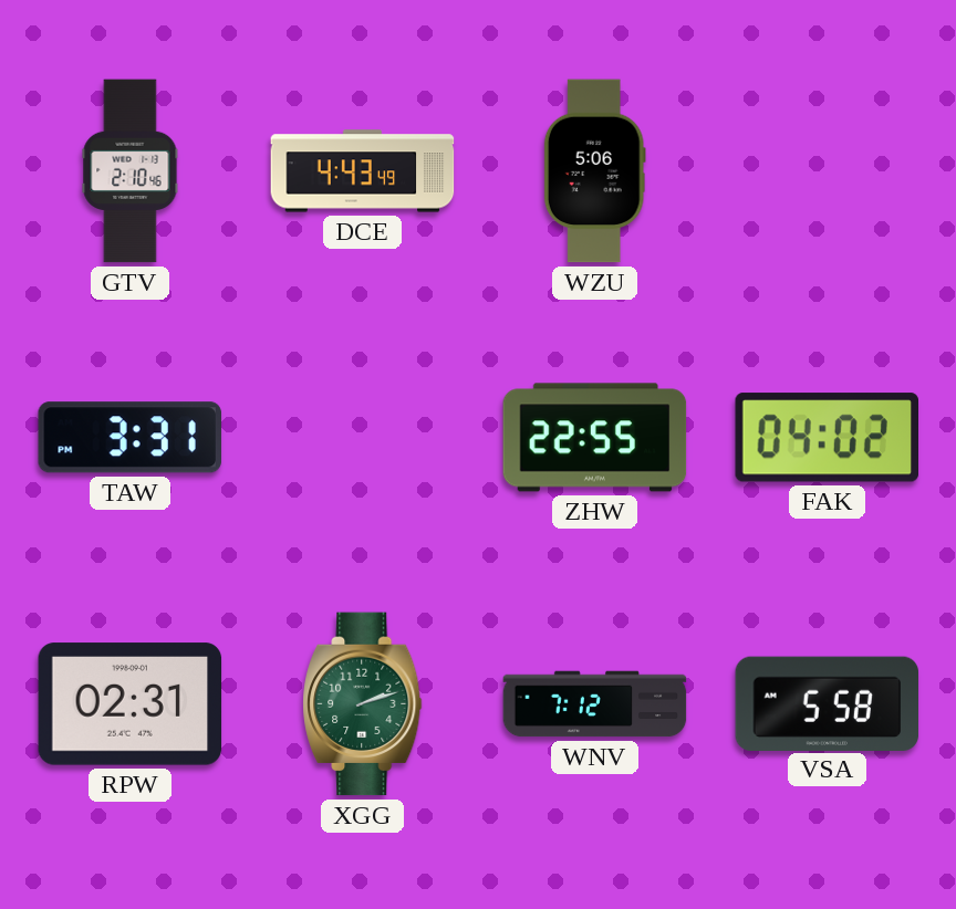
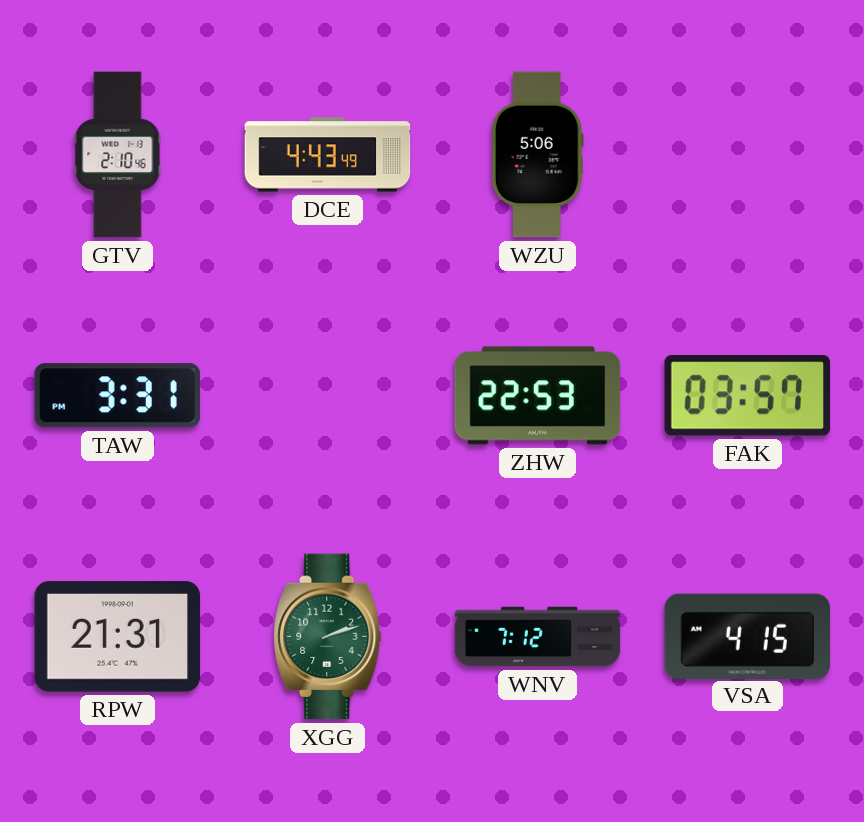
ZHW: 22:55 -> 22:53
FAK: 04:02 -> 03:57
RPW: 02:31 -> 21:31
VSA: 5:58 -> 4:15
